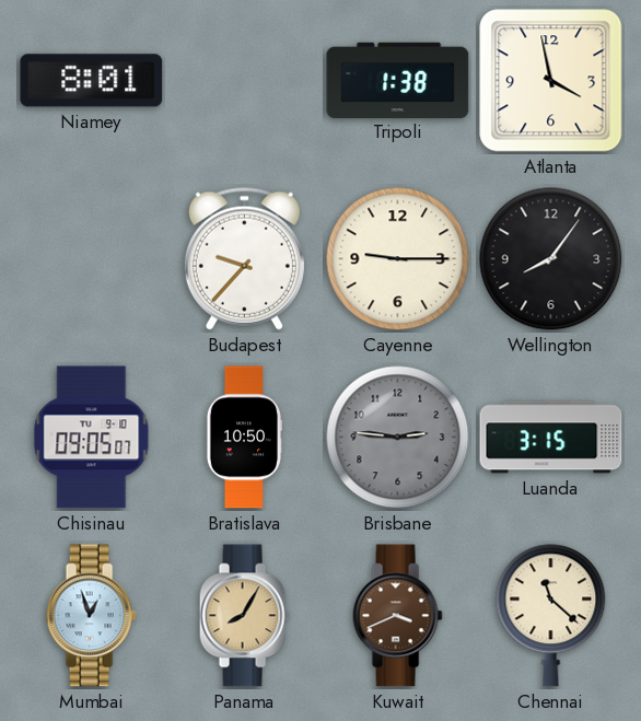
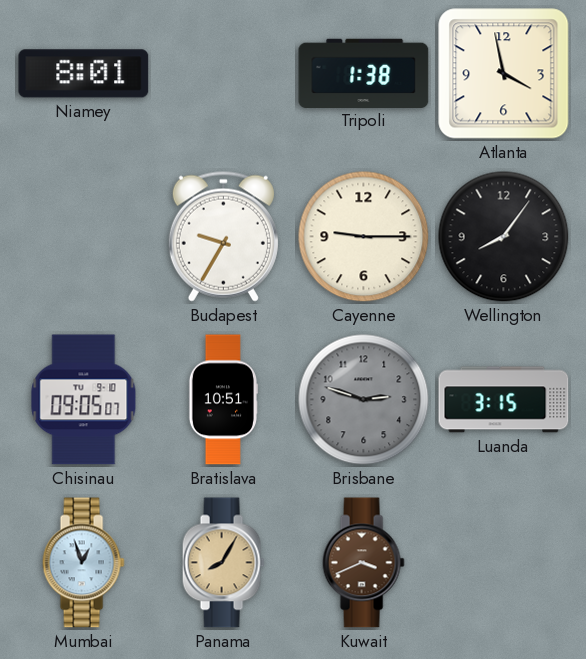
Budapest: 9:37 -> 9:35
Bratislava: 10:50 -> 10:51
Brisbane: 2:46 -> 2:48
Chennai: 11:22 -> none
